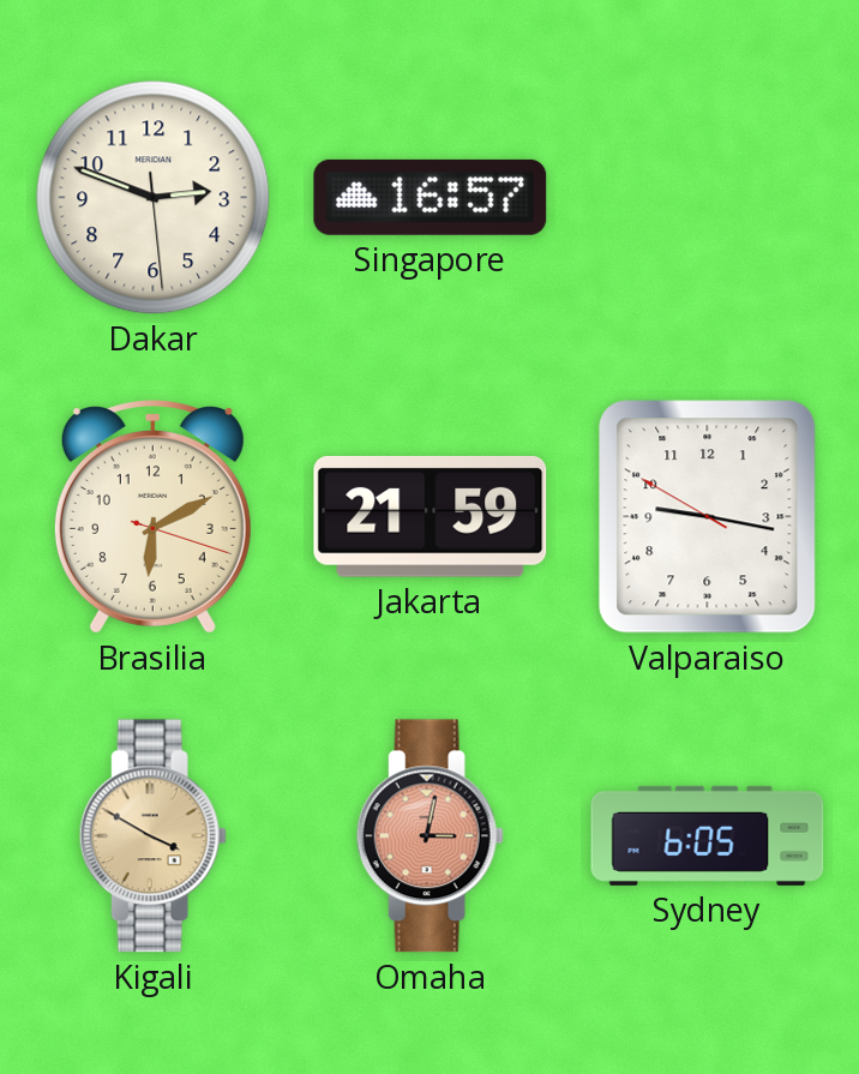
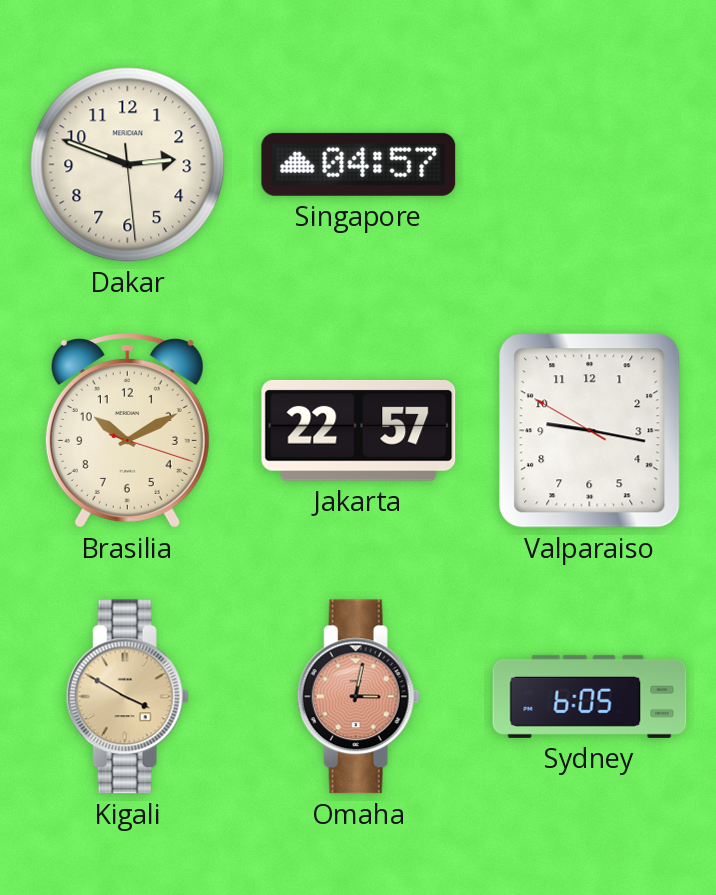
Singapore: 16:57 -> 04:57
Brasilia: 6:10 -> 10:10
Jakarta: 21:59 -> 22:57
